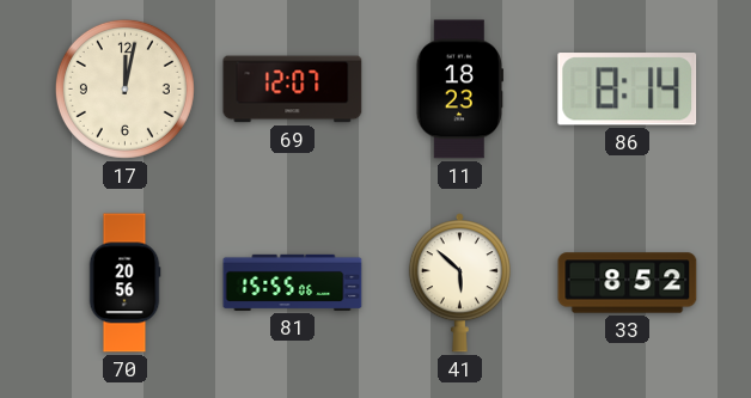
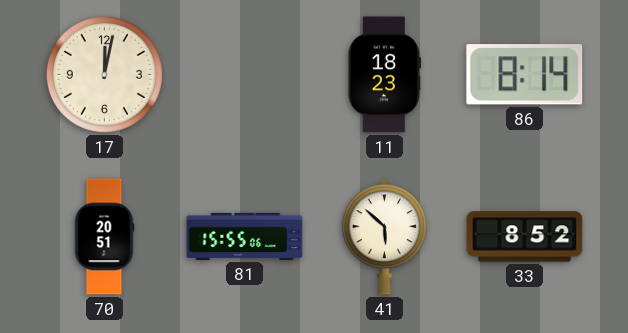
69: 12:07 -> none
70: 20:56 -> 20:51
